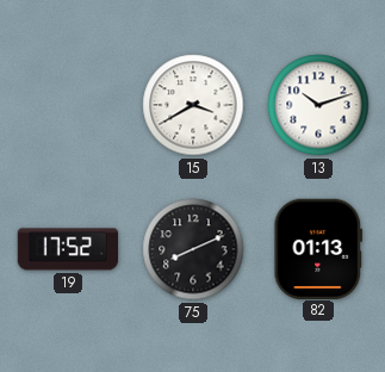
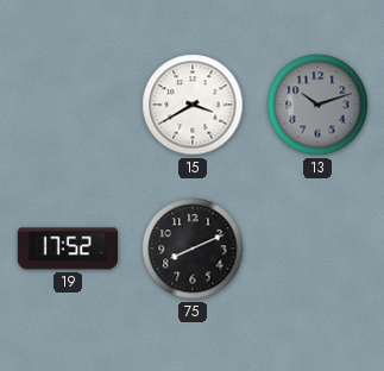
13 dial: white -> grey
82: 01:13 -> none
